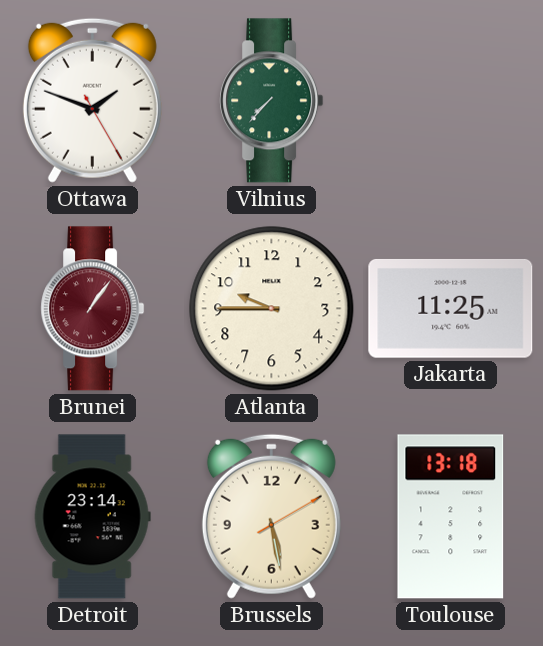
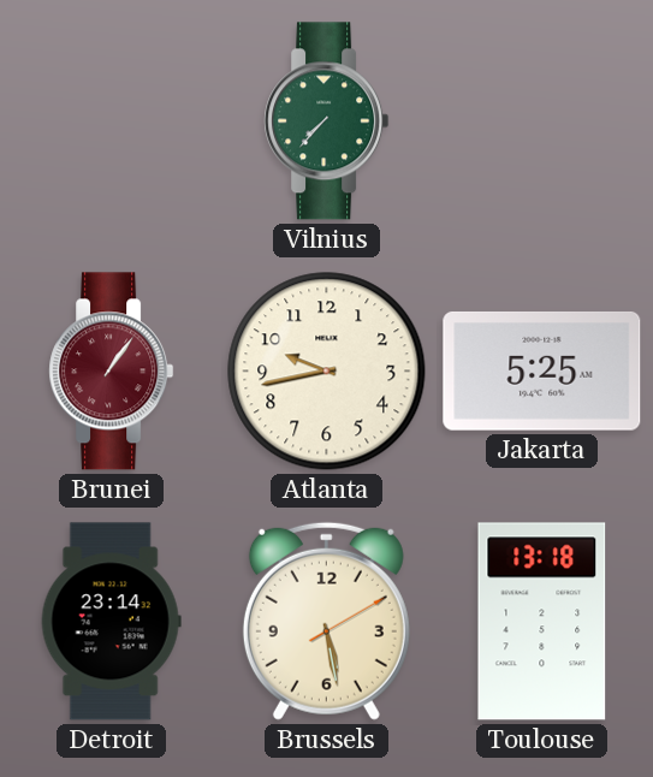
Ottawa: 1:48 -> none
Atlanta: 9:45 -> 9:43
Jakarta: 11:25 -> 5:25
